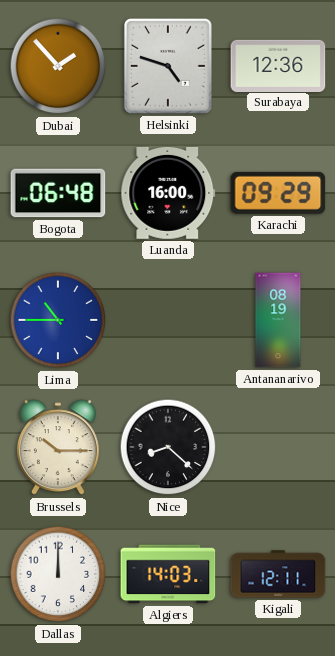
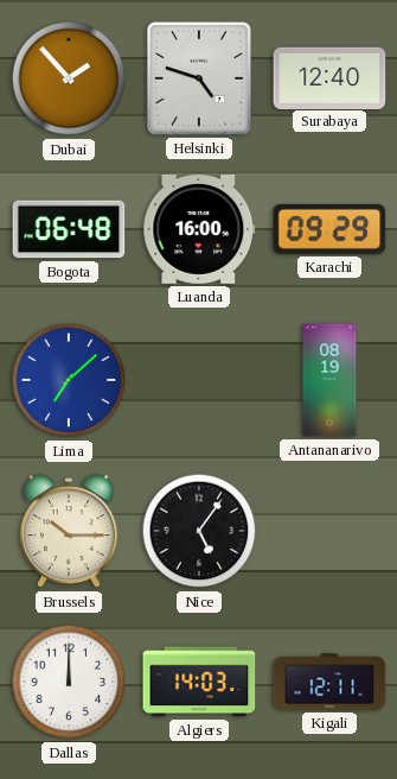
Surabaya: 12:36 -> 12:40
Lima: 10:45 -> 7:08
Nice: 8:22 -> 5:06
